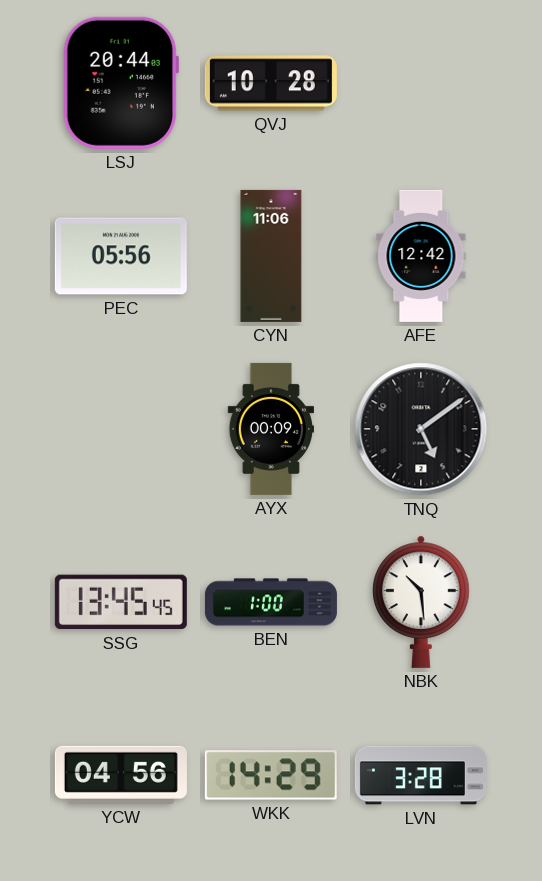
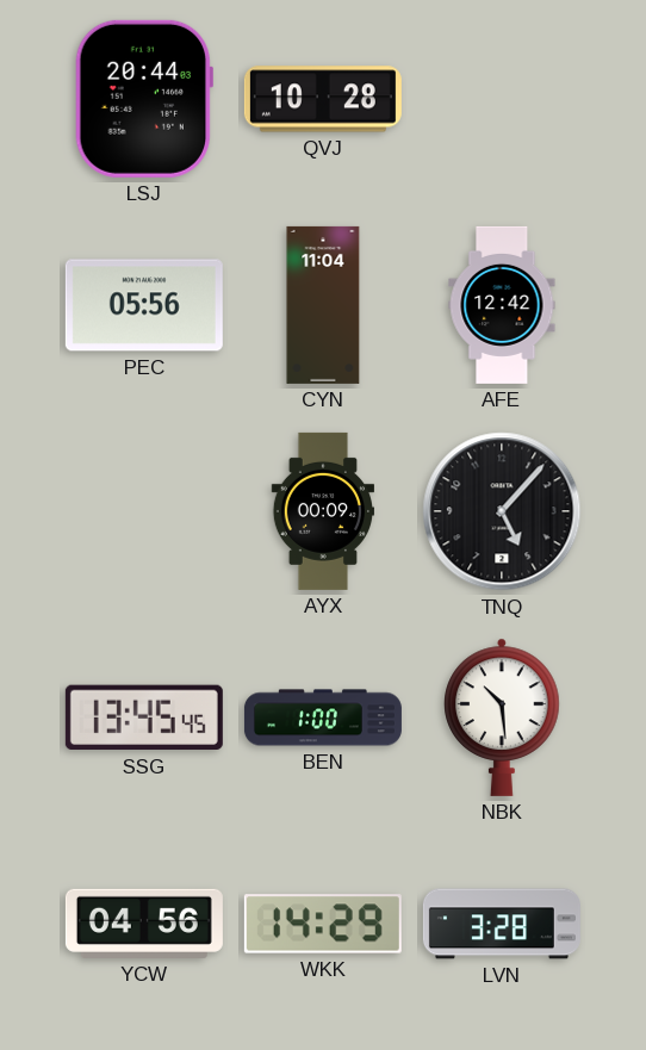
CYN: 11:06 -> 11:04
TNQ: 5:09 -> 5:07
